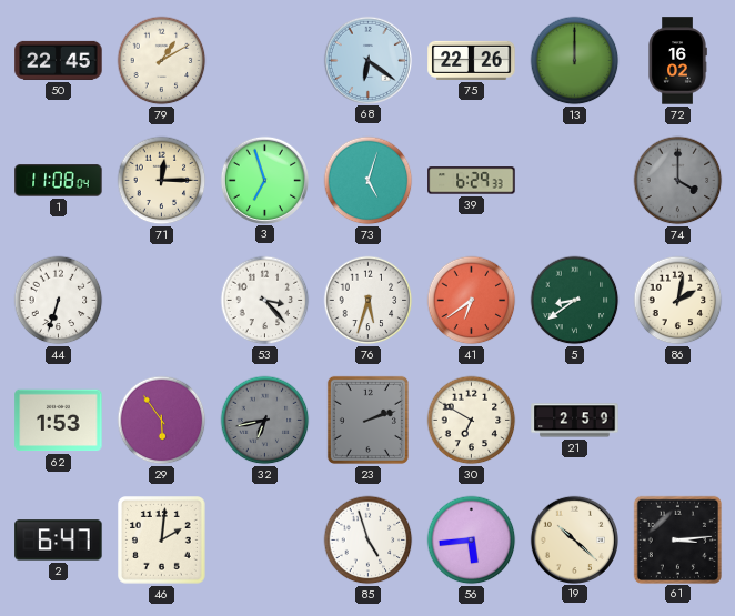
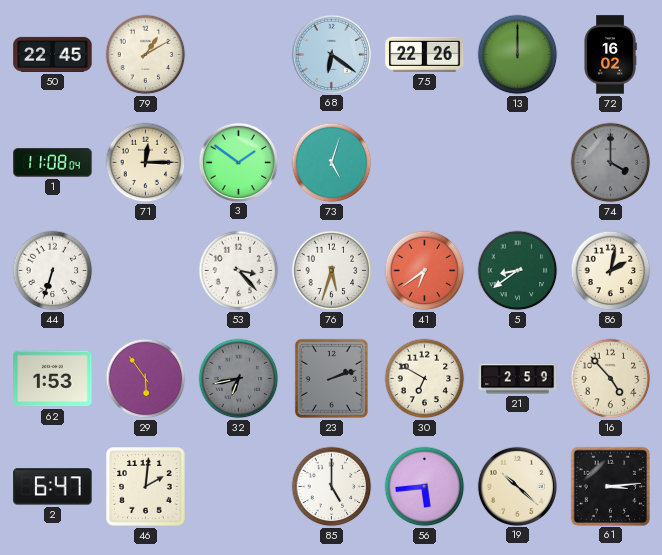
3: 6:57 -> 1:51
39: 6:29 -> none
16: none -> 4:53
85: 4:57 -> 5:00
